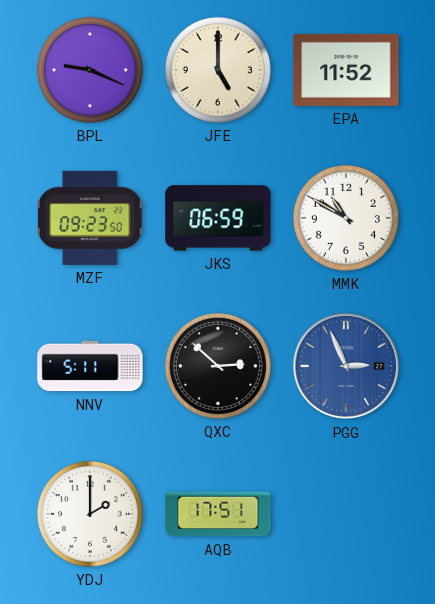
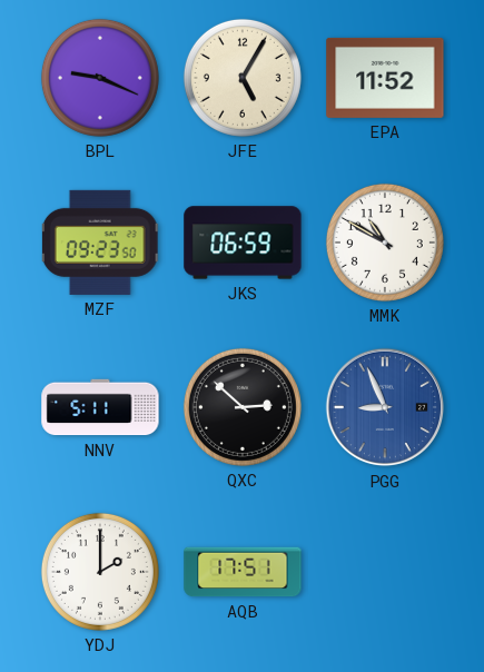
JFE: 5:00 -> 5:05
PGG: 2:56 -> 8:56
